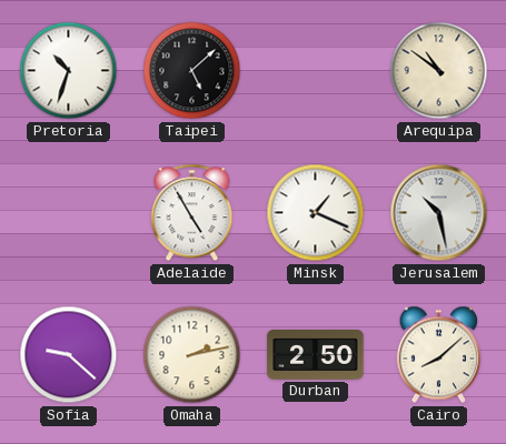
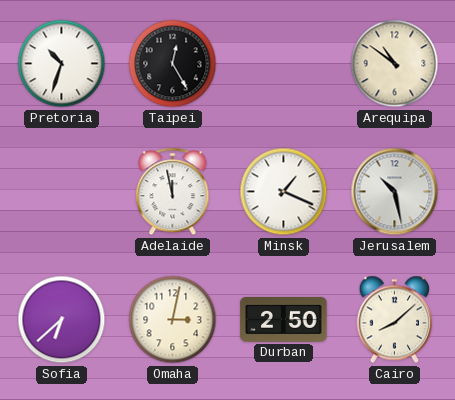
Taipei: 5:08 -> 12:25
Adelaide: 4:55 -> 11:58
Sofia: 9:22 -> 6:38
Omaha: 2:13 -> 3:02
